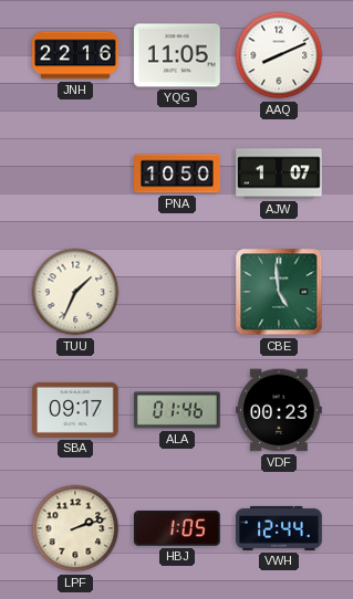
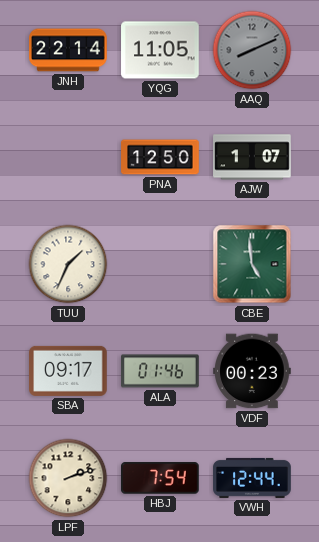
JNH: 22:16 -> 22:14
AAQ dial: white -> grey
PNA: 10:50 -> 12:50
HBJ: 1:05 -> 7:54
